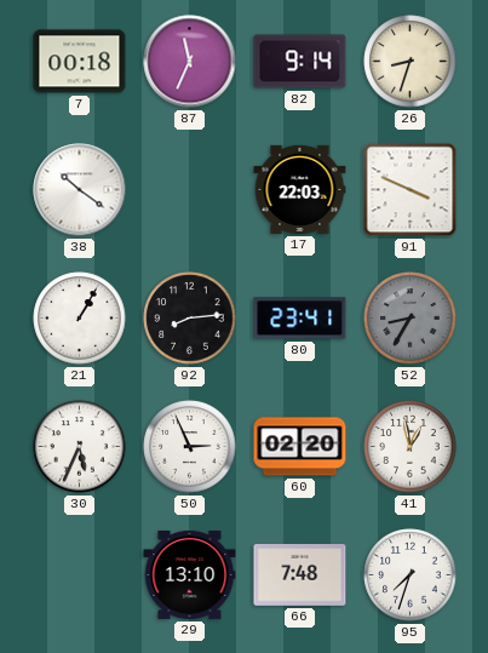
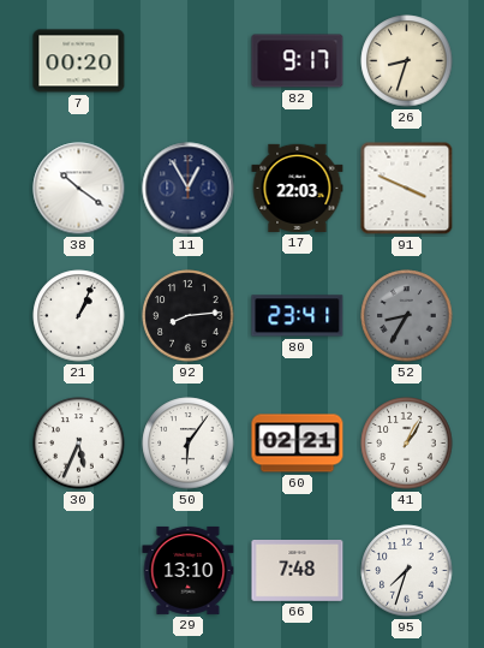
7: 00:18 -> 00:20
87: 11:34 -> none
82: 9:14 -> 9:17
11: none -> 12:55
21: 1:05 -> 1:04
50: 2:56 -> 6:06
60: 02:20 -> 02:21
41: 12:58 -> 1:05
